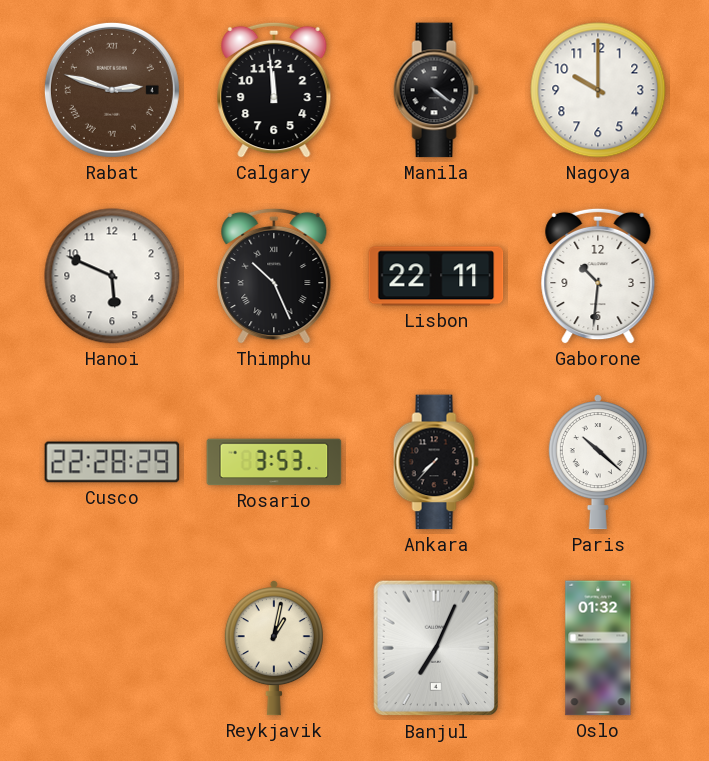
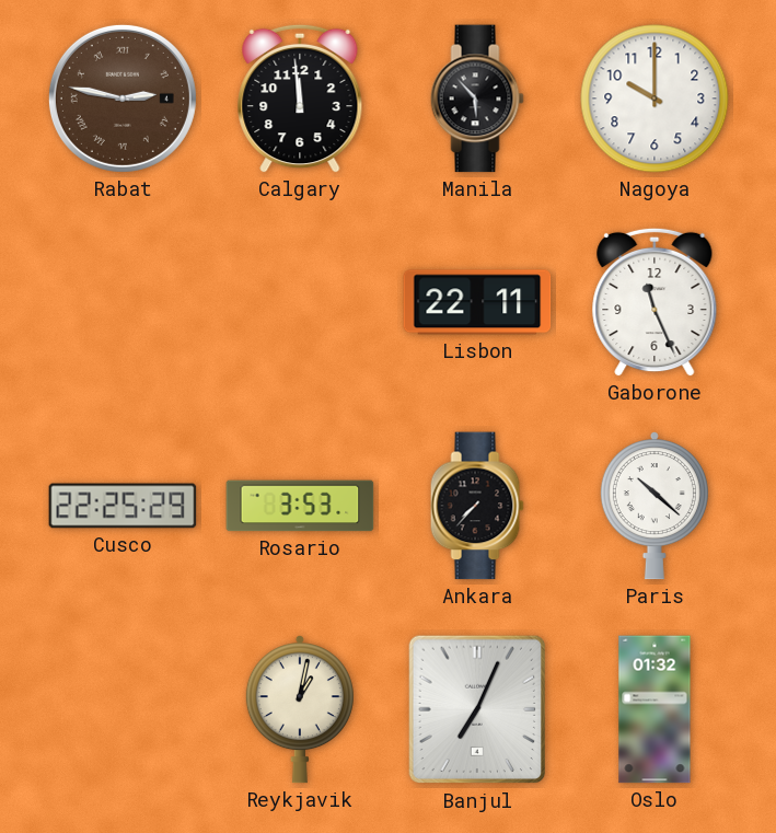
Rabat: 2:48 -> 2:47
Manila: 4:21 -> 5:53
Hanoi: 5:49 -> none
Thimphu: 10:26 -> none
Gaborone: 10:31 -> 11:26
Cusco: 22:28 -> 22:25
